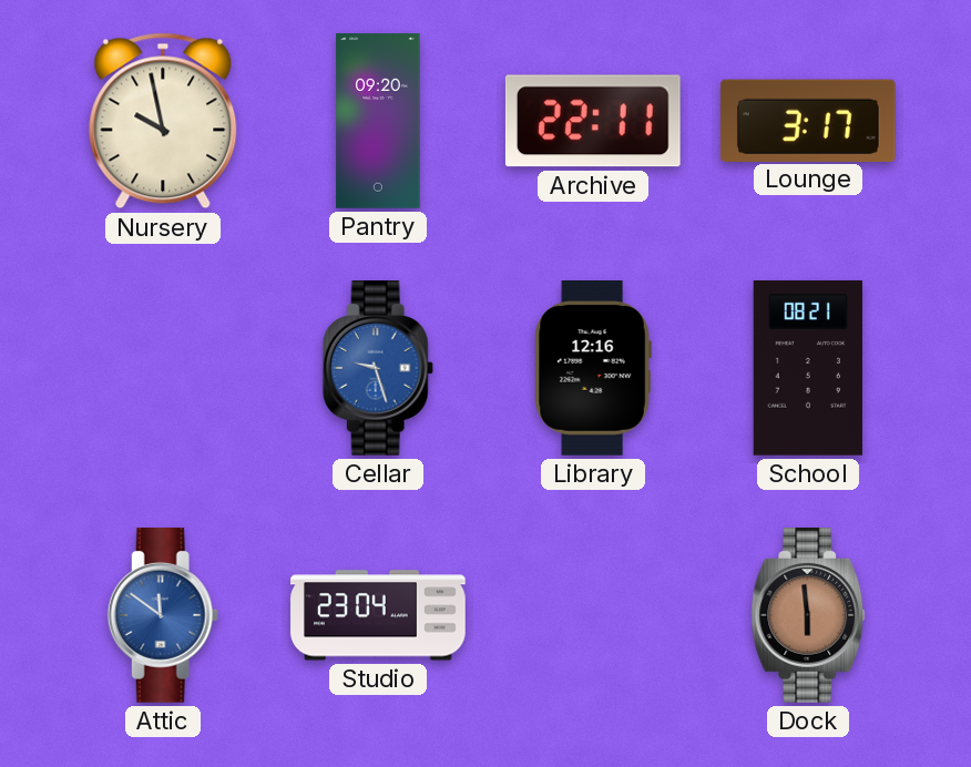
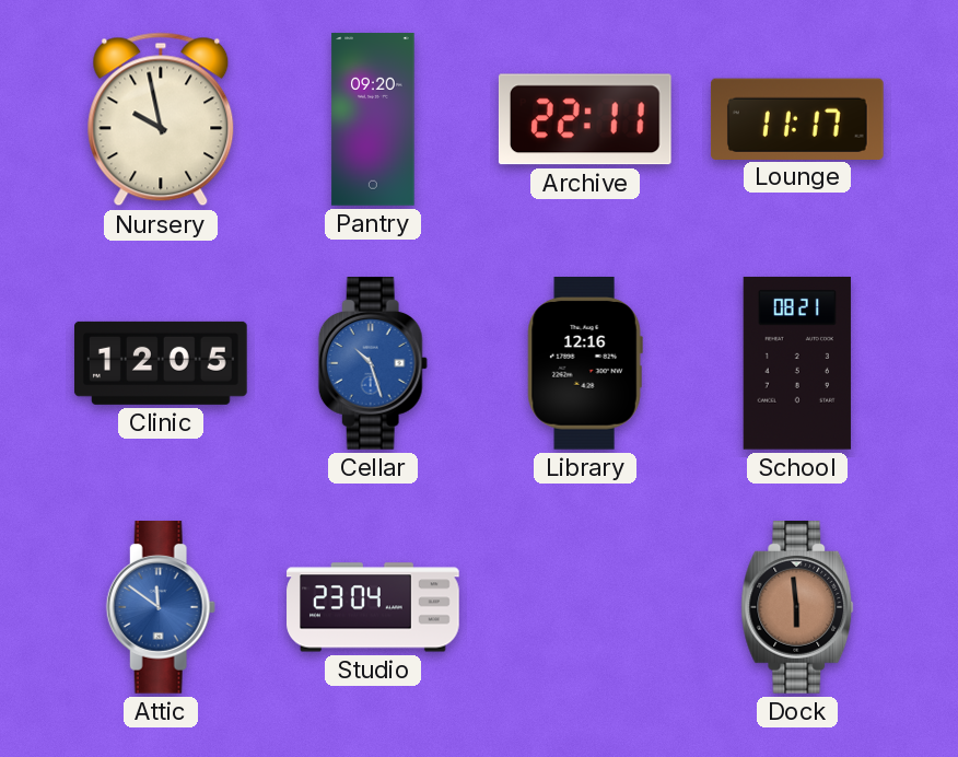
Lounge: 3:17 -> 11:17
Clinic: none -> 12:05
Cellar: 9:27 -> 10:27
